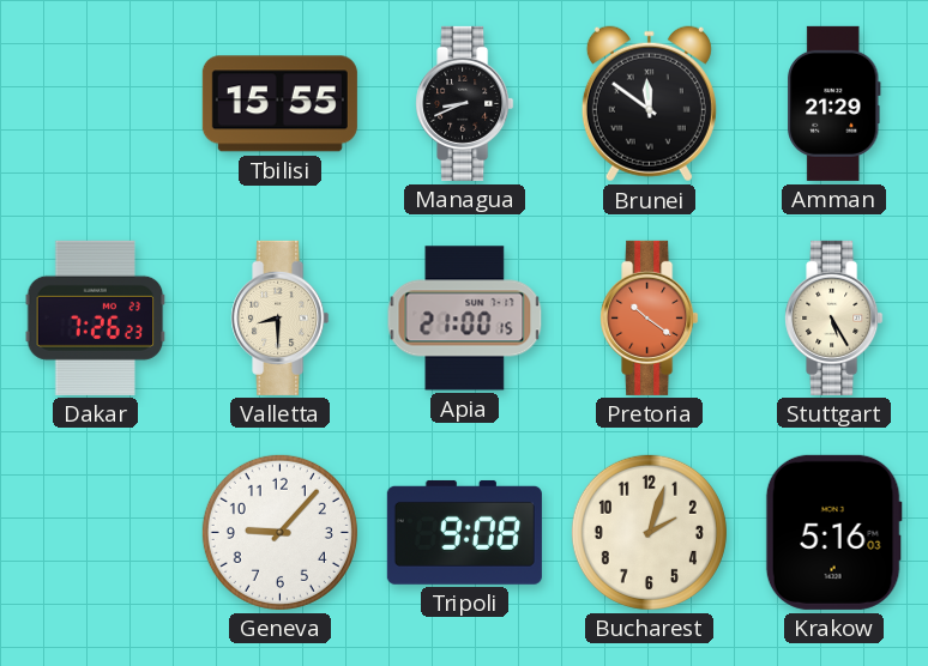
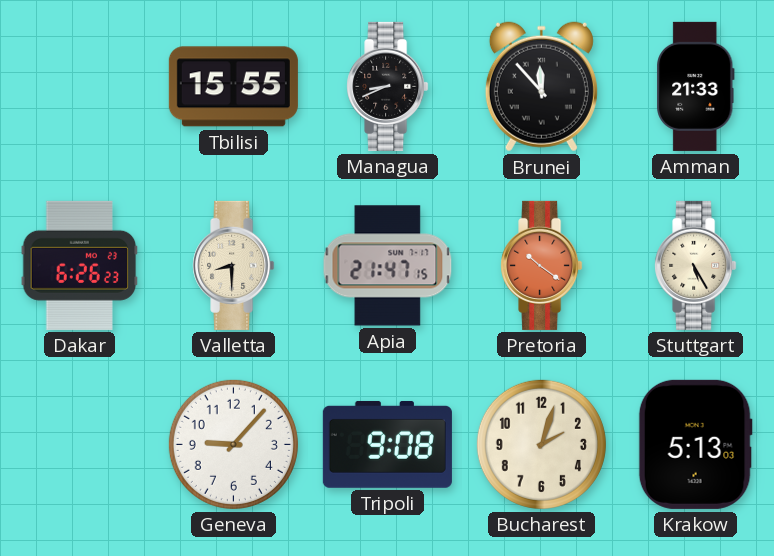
Brunei: 11:51 -> 11:53
Amman: 21:29 -> 21:33
Dakar: 7:26 -> 6:26
Apia: 21:00 -> 21:47
Krakow: 5:16 -> 5:13
